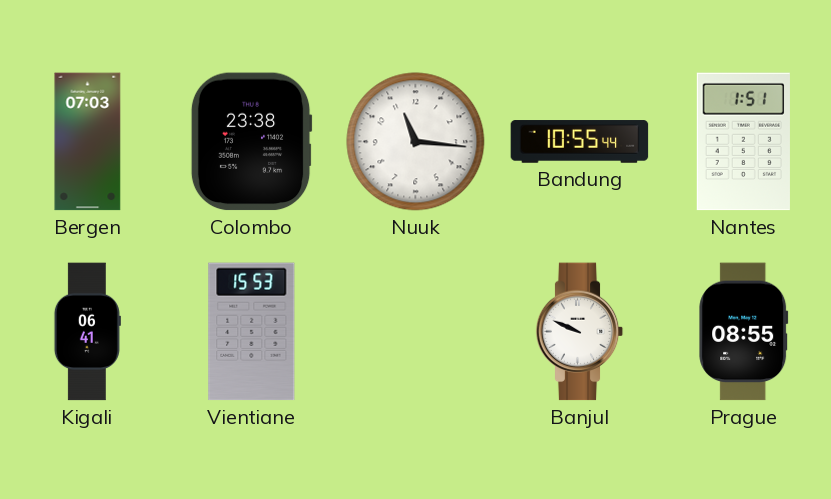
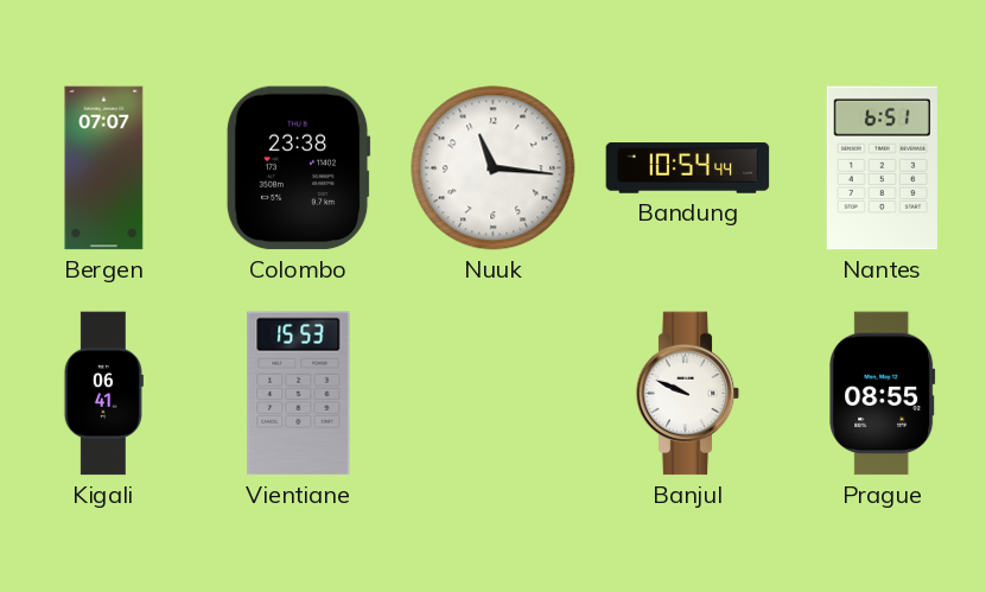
Bergen: 07:03 -> 07:07
Bandung: 10:55 -> 10:54
Nantes: 1:51 -> 6:51
